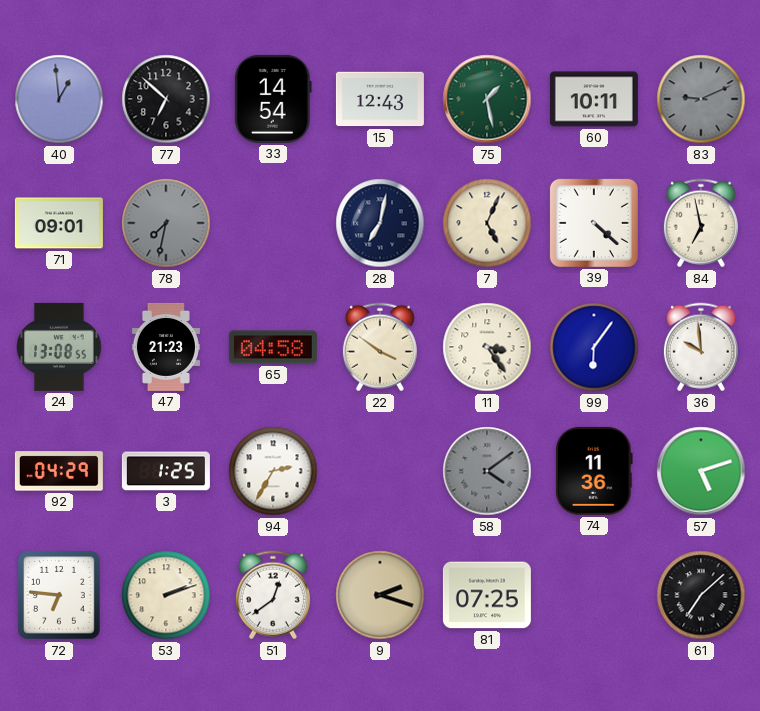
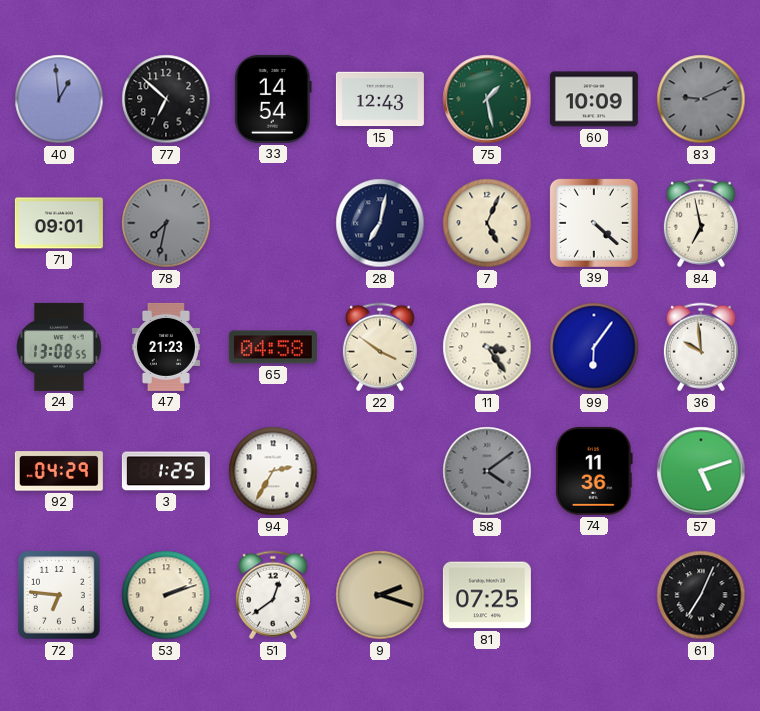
60: 10:11 -> 10:09
61: 7:08 -> 7:04
